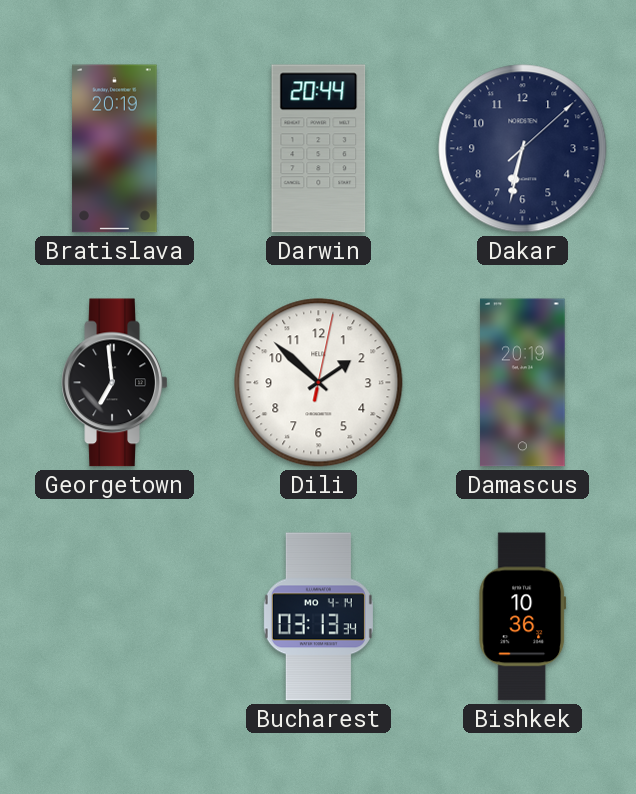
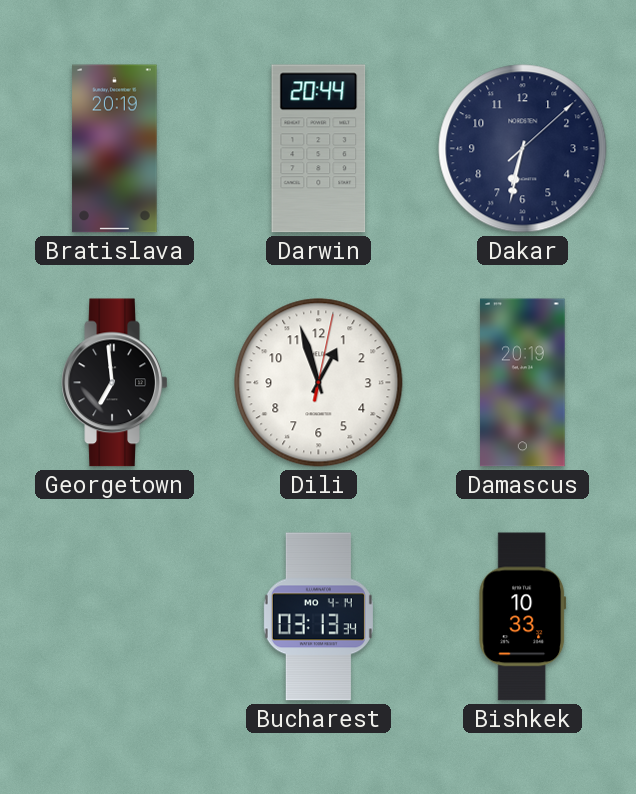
Dili: 1:52 -> 12:57
Bishkek: 10:36 -> 10:33
